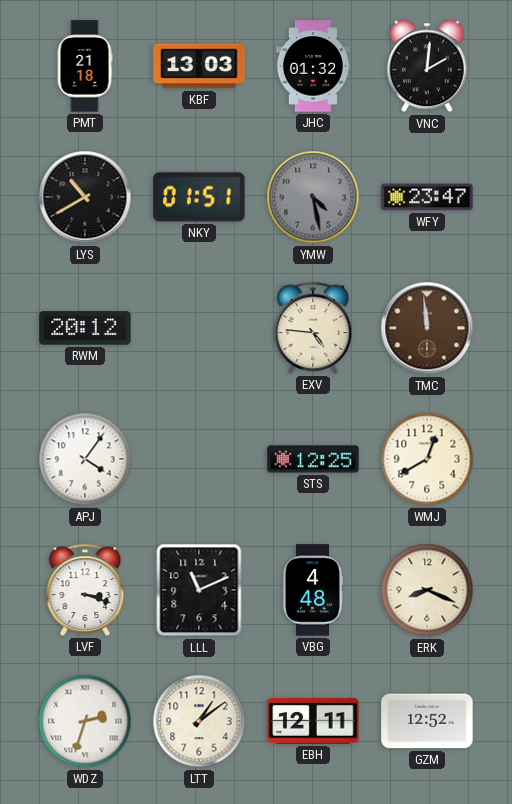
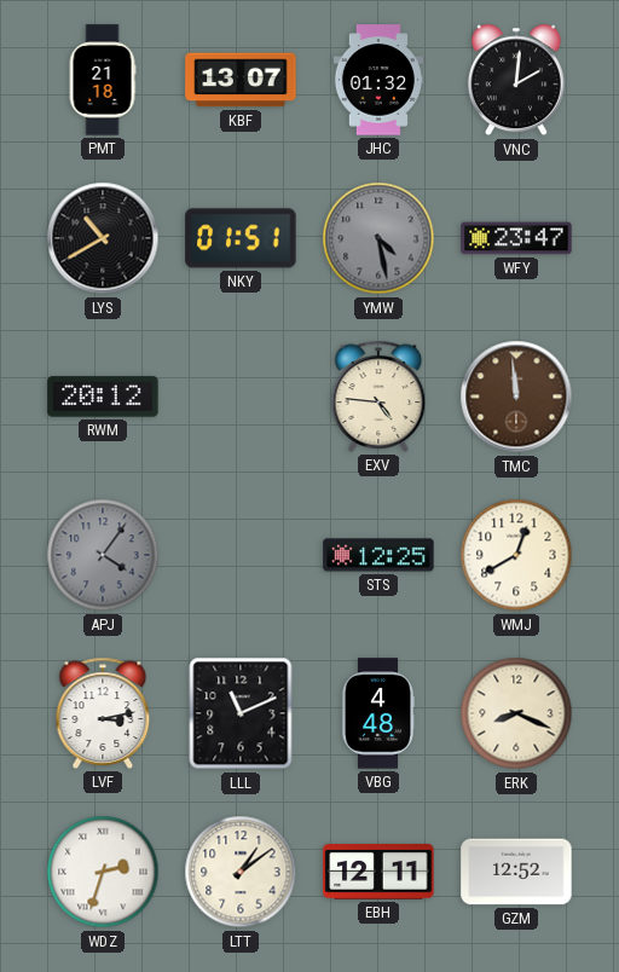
KBF: 13:03 -> 13:07
APJ dial: white -> grey
LVF: 3:18 -> 3:13
